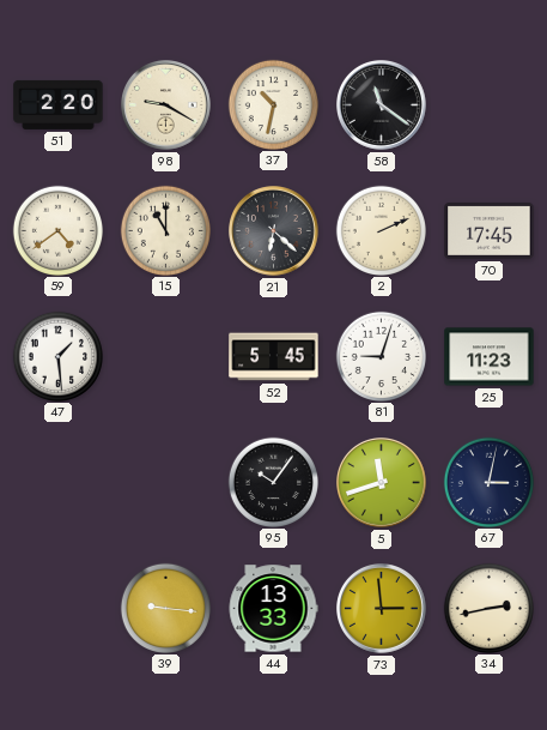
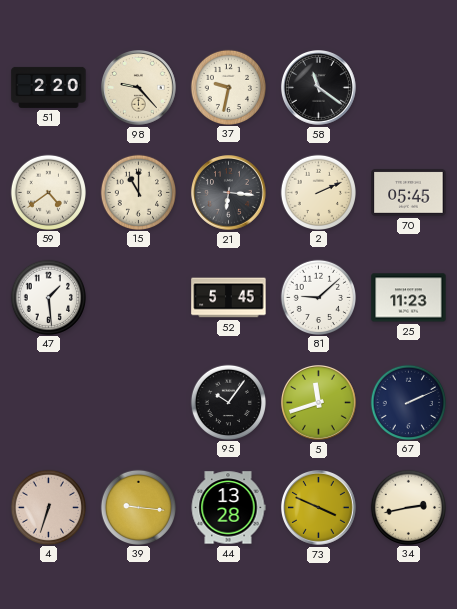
98: 9:20 -> 9:23
37: 10:32 -> 9:32
21: 6:22 -> 6:16
70: 17:45 -> 05:45
81: 9:03 -> 9:08
67: 3:02 -> 2:11
4: none -> 6:33
44: 13:33 -> 13:28
73: 2:59 -> 3:49
